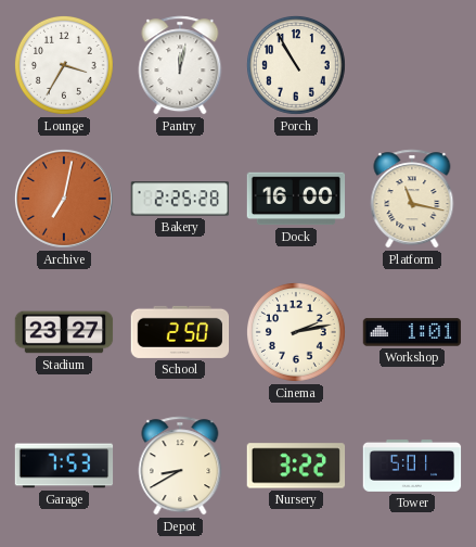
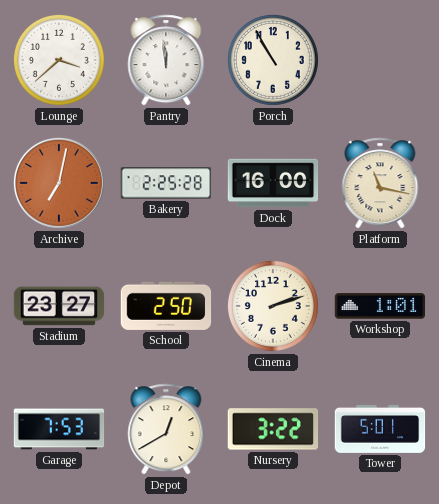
Lounge: 3:35 -> 3:38
Pantry: 12:02 -> 11:59
Cinema: 2:13 -> 2:12
Depot: 8:40 -> 12:40
